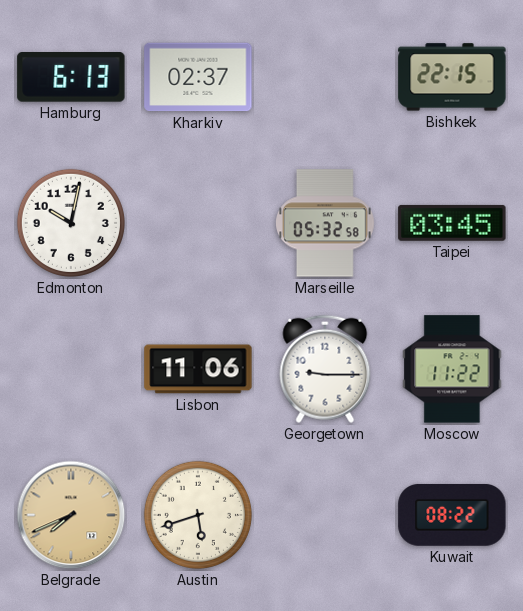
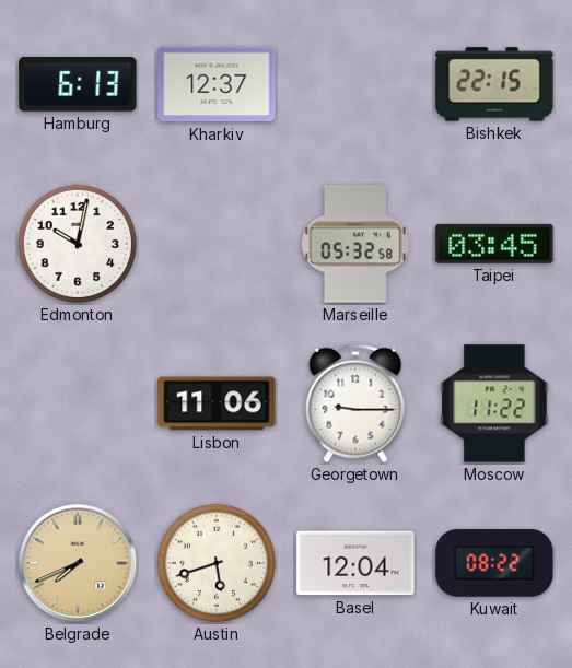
Kharkiv: 02:37 -> 12:37
Basel: none -> 12:04
